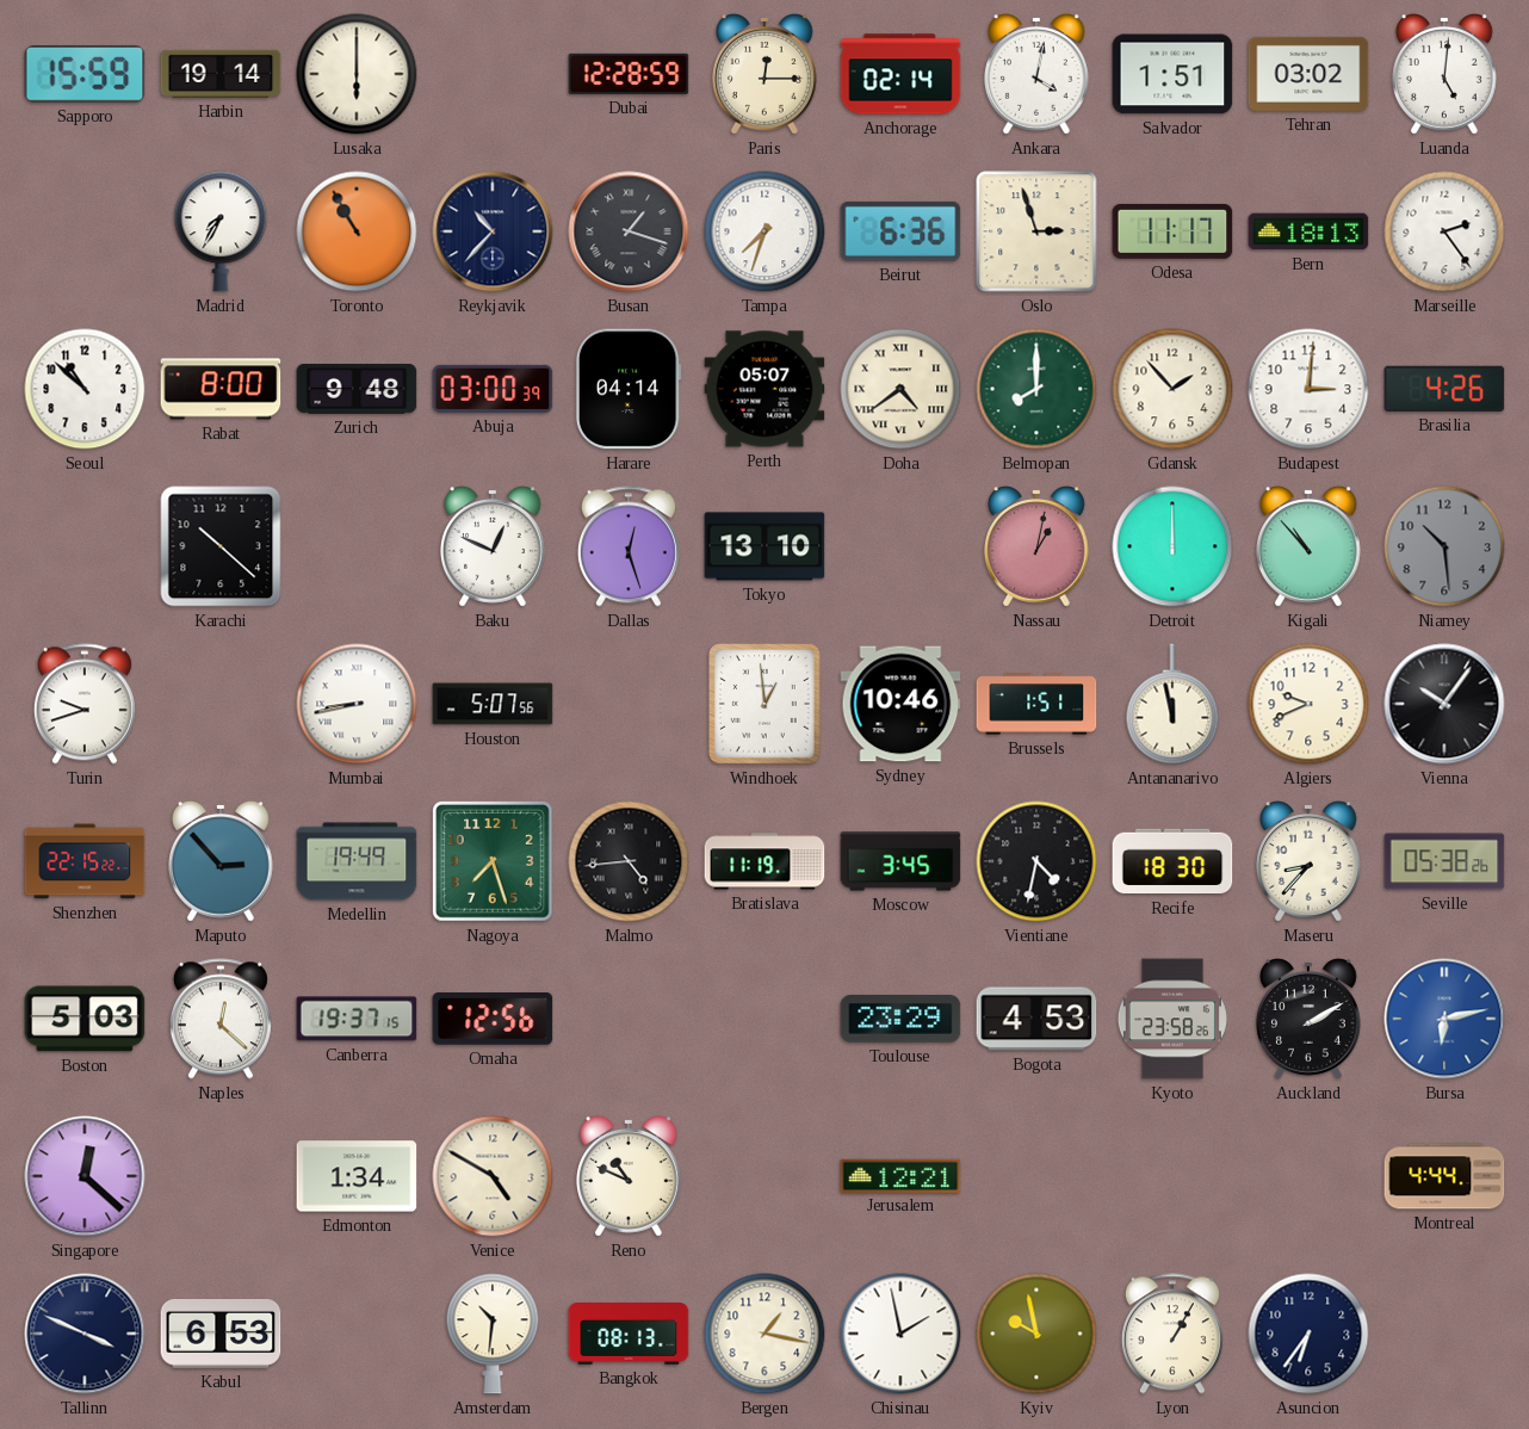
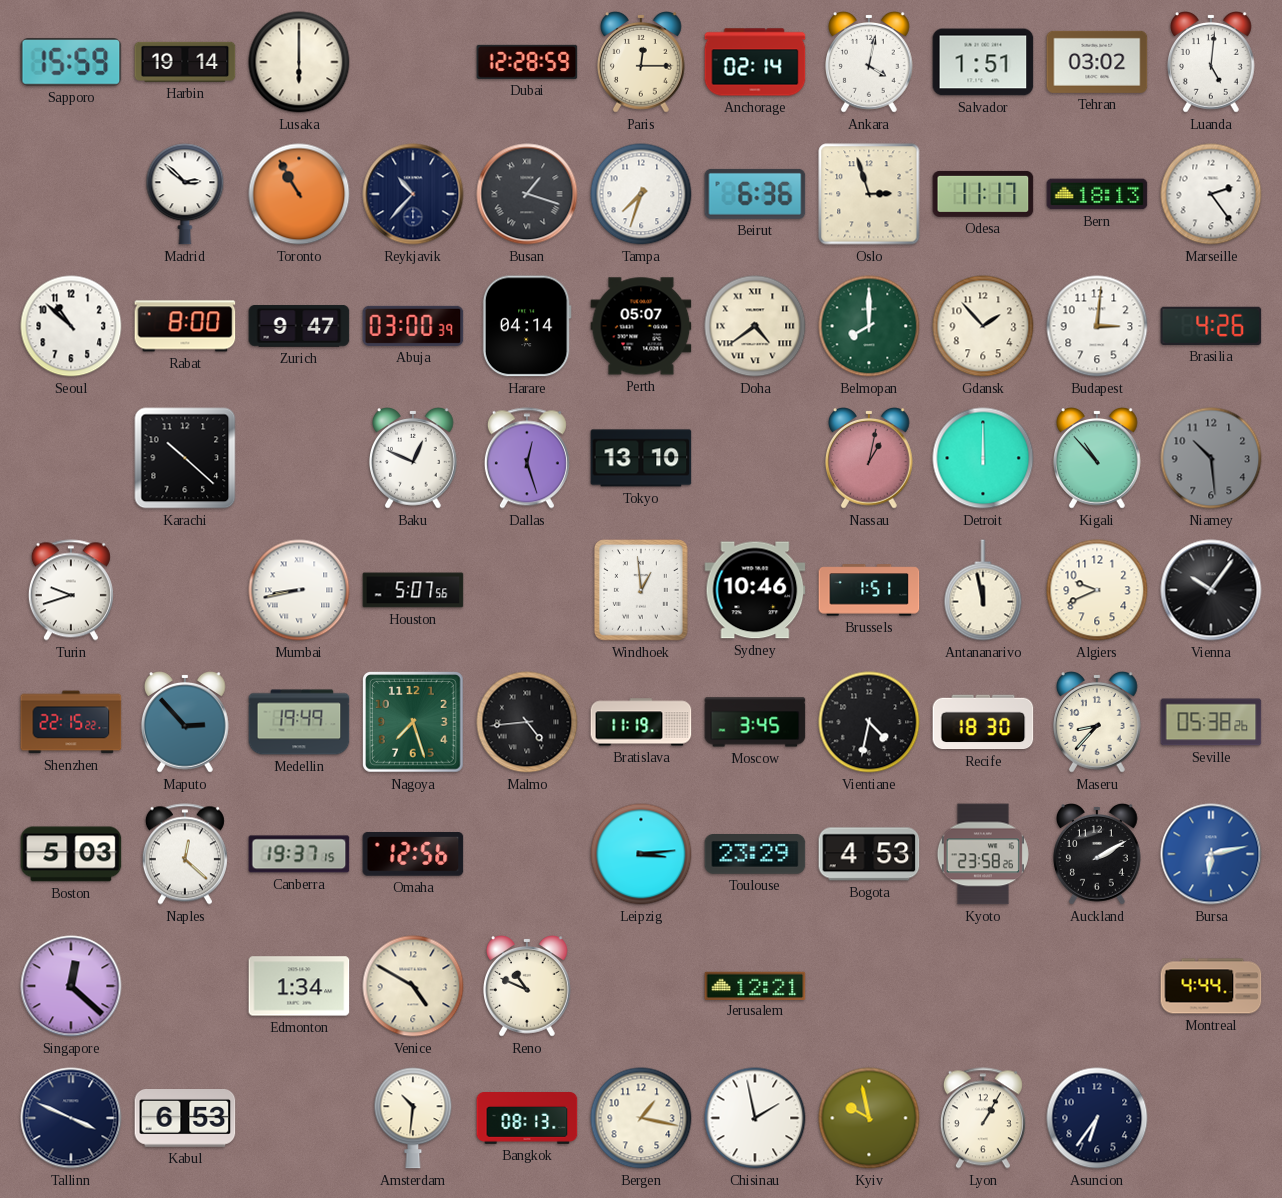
Madrid: 7:35 -> 2:52
Zurich: 9:48 -> 9:47
Leipzig: none -> 3:14
